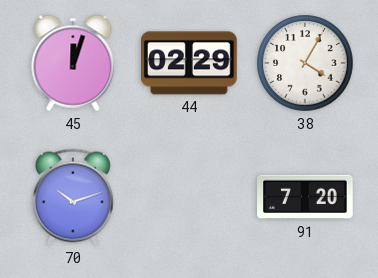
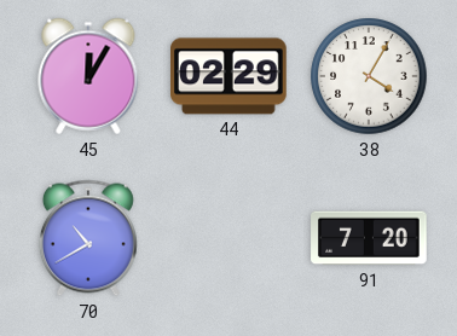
45: 12:03 -> 12:05
70: 10:12 -> 10:40
